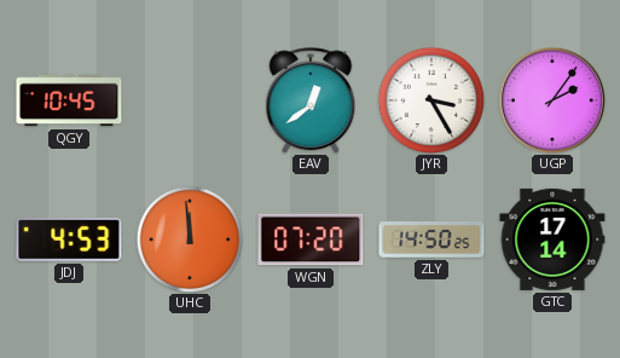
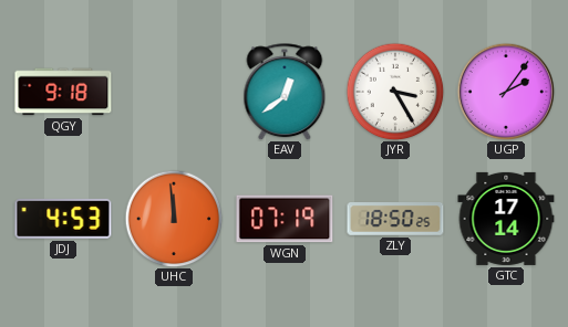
QGY: 10:45 -> 9:18
WGN: 07:20 -> 07:19
ZLY: 14:50 -> 18:50
